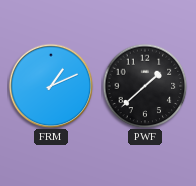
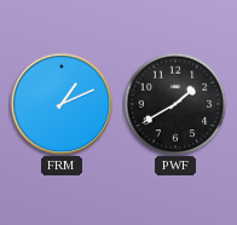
PWF: 1:38 -> 1:40
